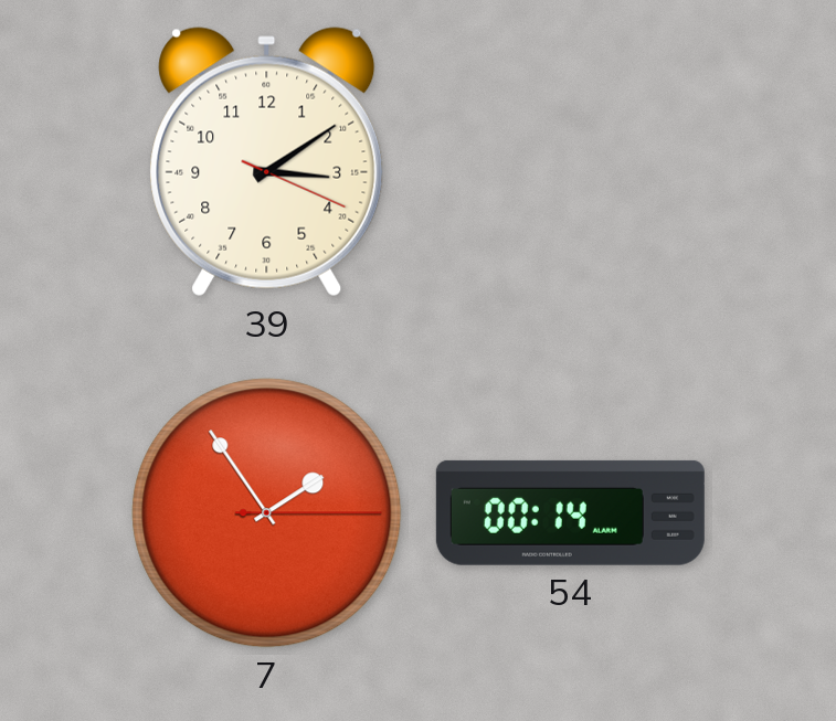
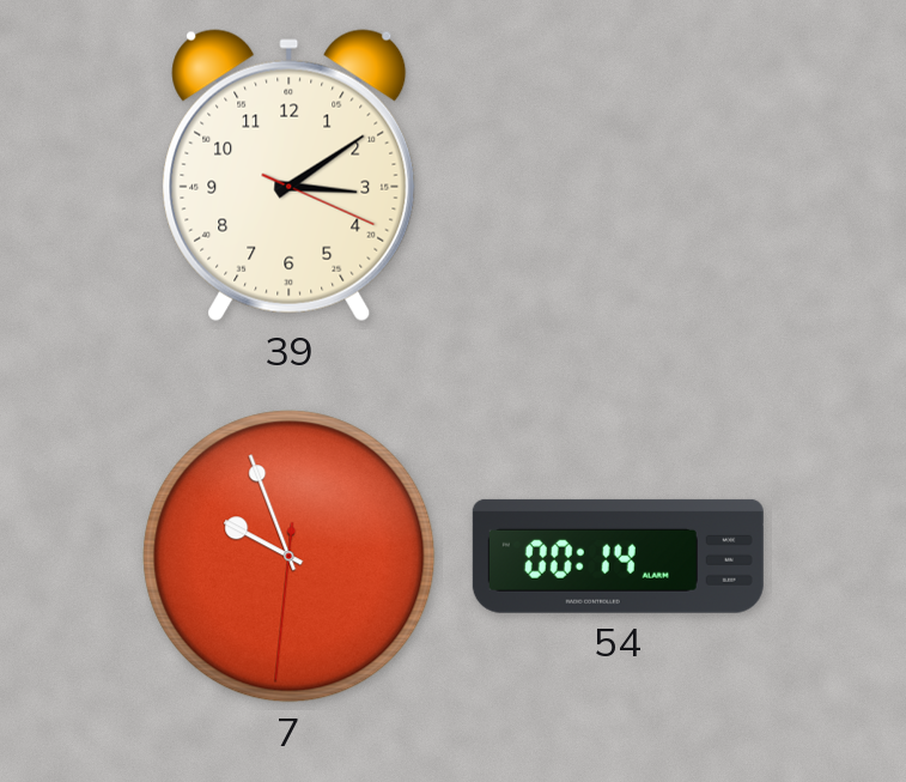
7: 1:54 -> 9:56
